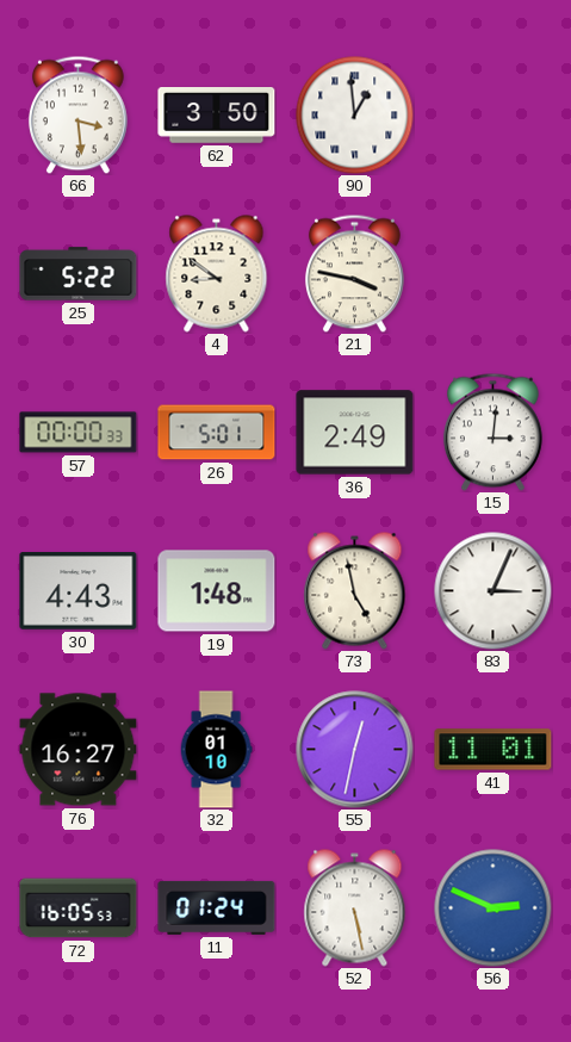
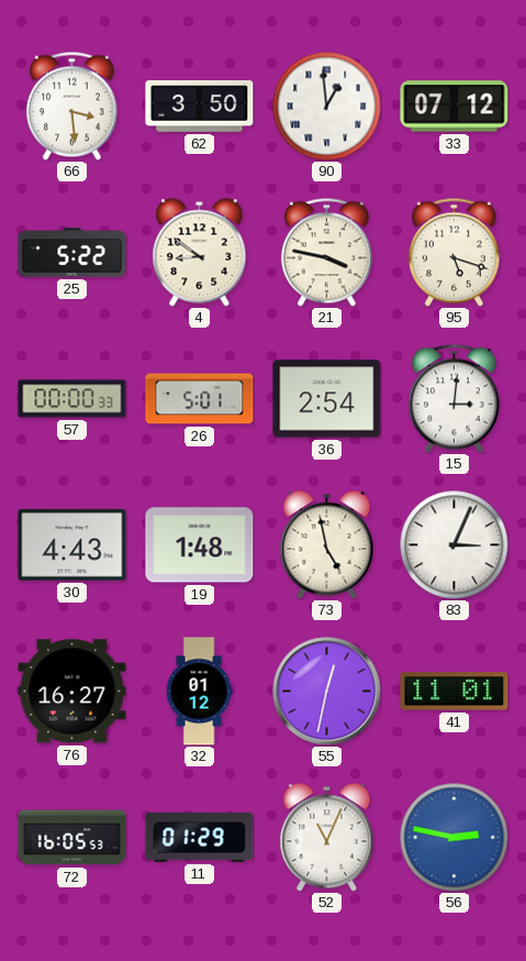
33: none -> 07:12
95: none -> 5:18
36: 2:49 -> 2:54
32: 01:10 -> 01:12
11: 01:24 -> 01:29
52: 5:28 -> 11:04
56: 2:49 -> 2:47
